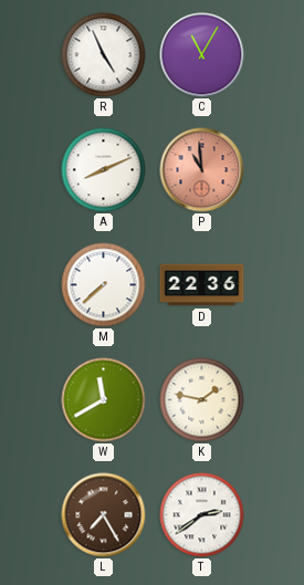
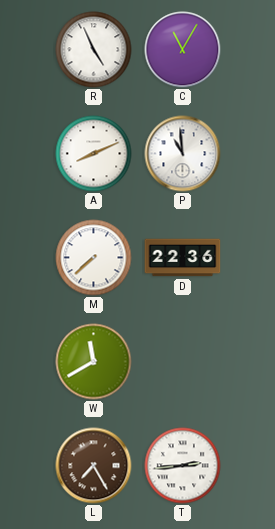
P dial: salmon -> white
K: 1:47 -> none
T: 2:39 -> 2:44
